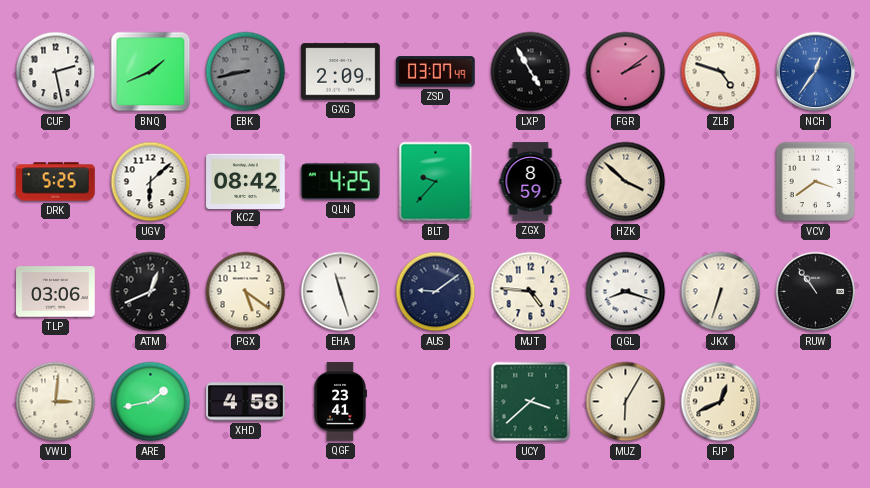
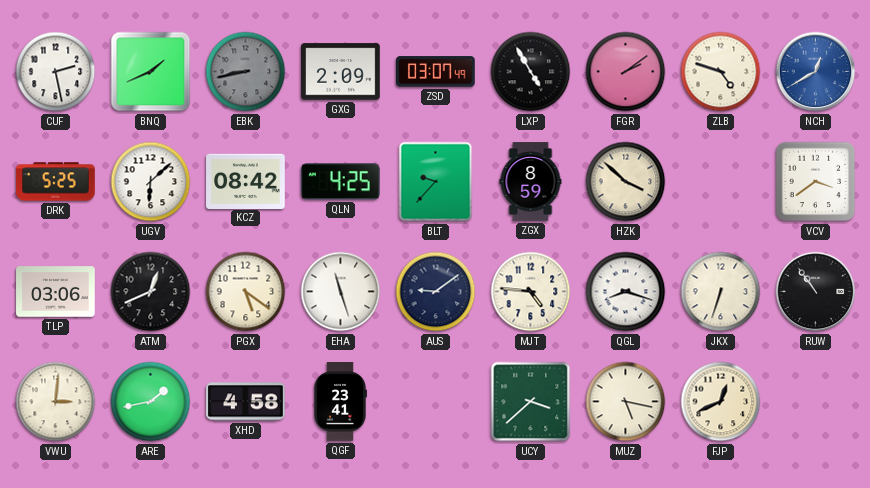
NCH: 12:36 -> 12:40
MUZ: 6:05 -> 5:17
